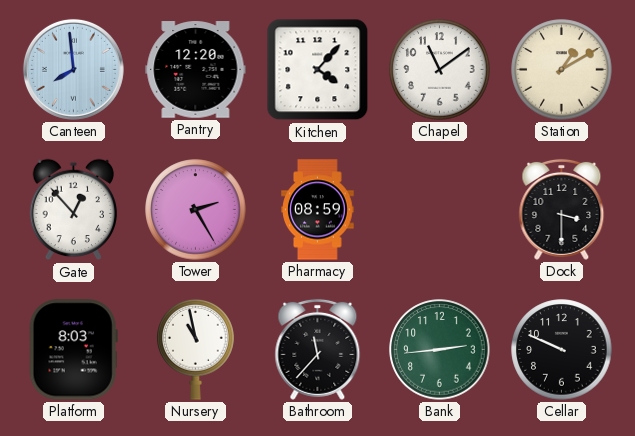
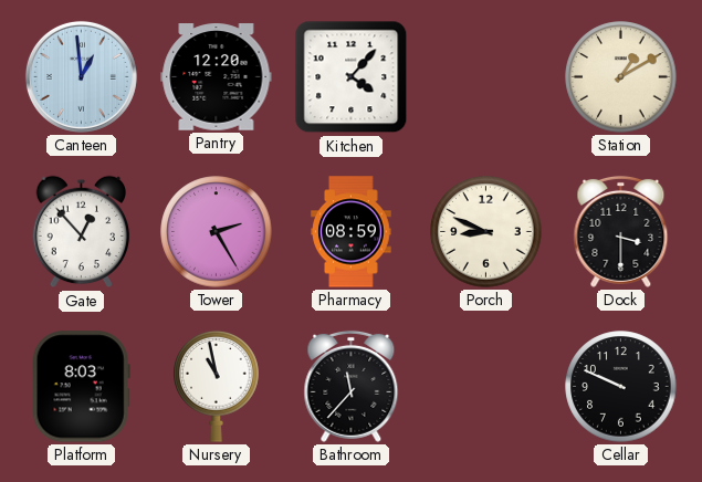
Canteen: 7:59 -> 12:59
Chapel: 11:09 -> none
Porch: none -> 8:49
Bank: 2:44 -> none
